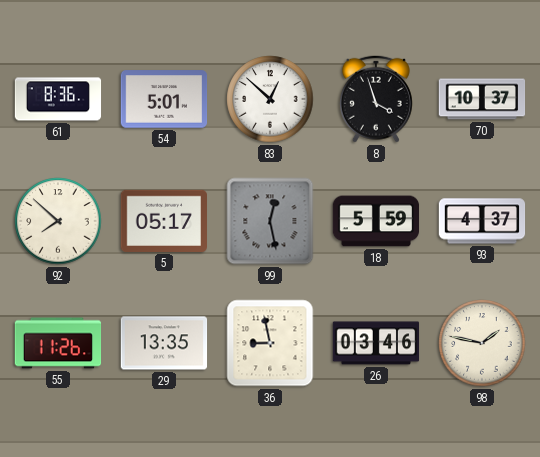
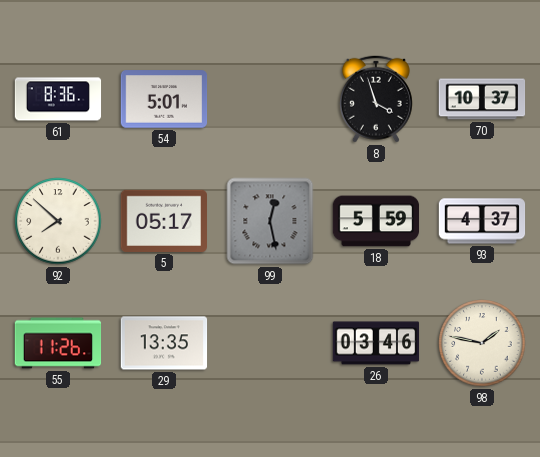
83: 12:52 -> none
36: 8:58 -> none
